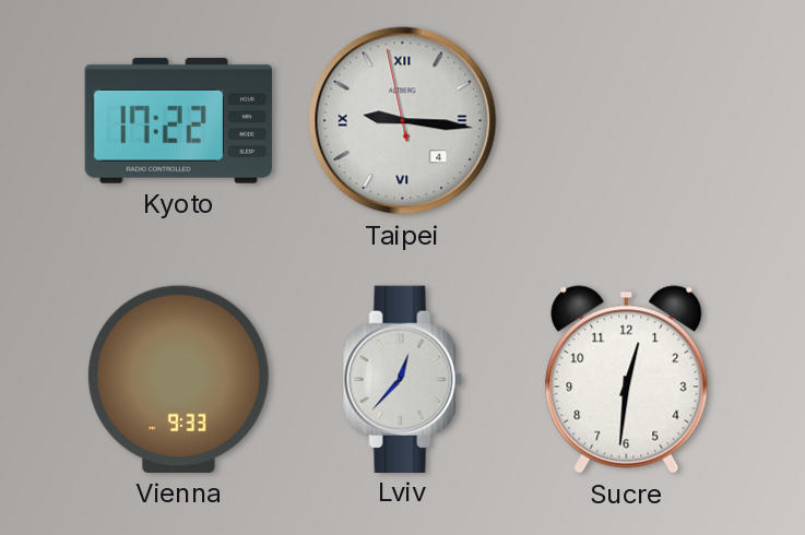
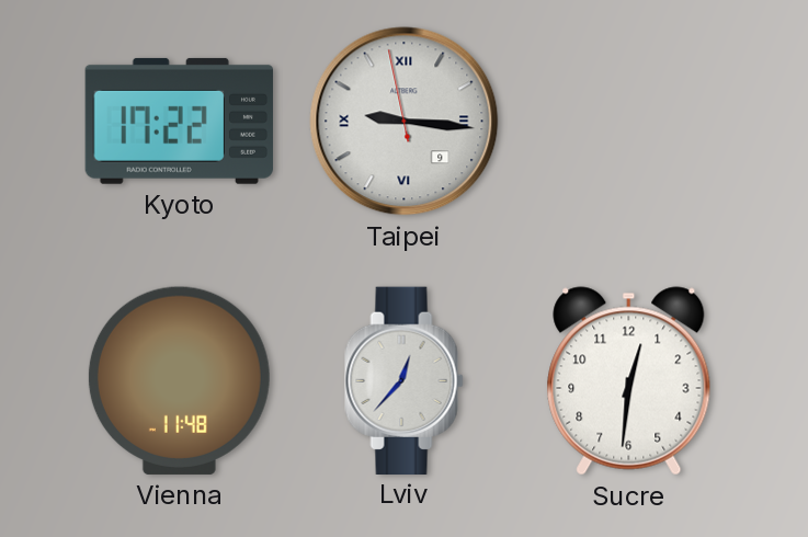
Taipei date: 4 -> 9
Vienna: 9:33 -> 11:48
